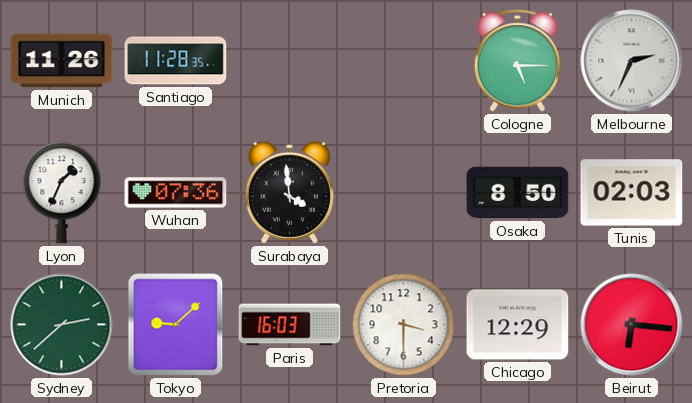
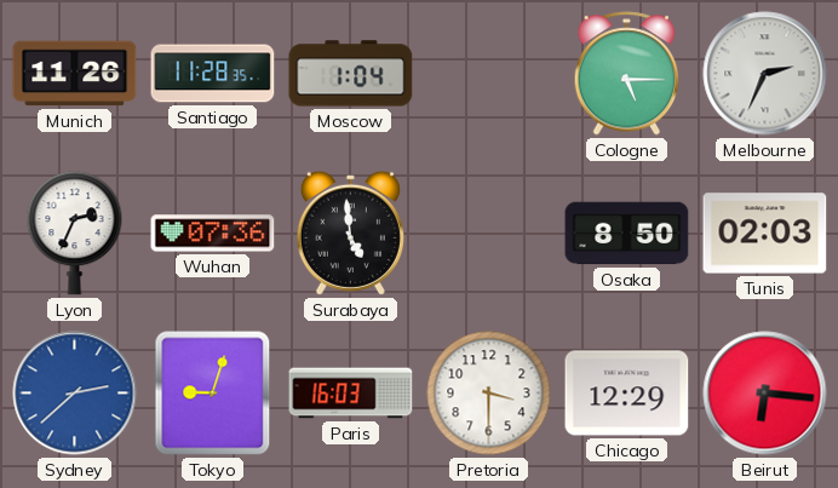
Moscow: none -> 1:04
Lyon: 1:34 -> 2:34
Surabaya: 3:59 -> 4:59
Sydney dial: green -> blue
Tokyo: 9:08 -> 9:03
